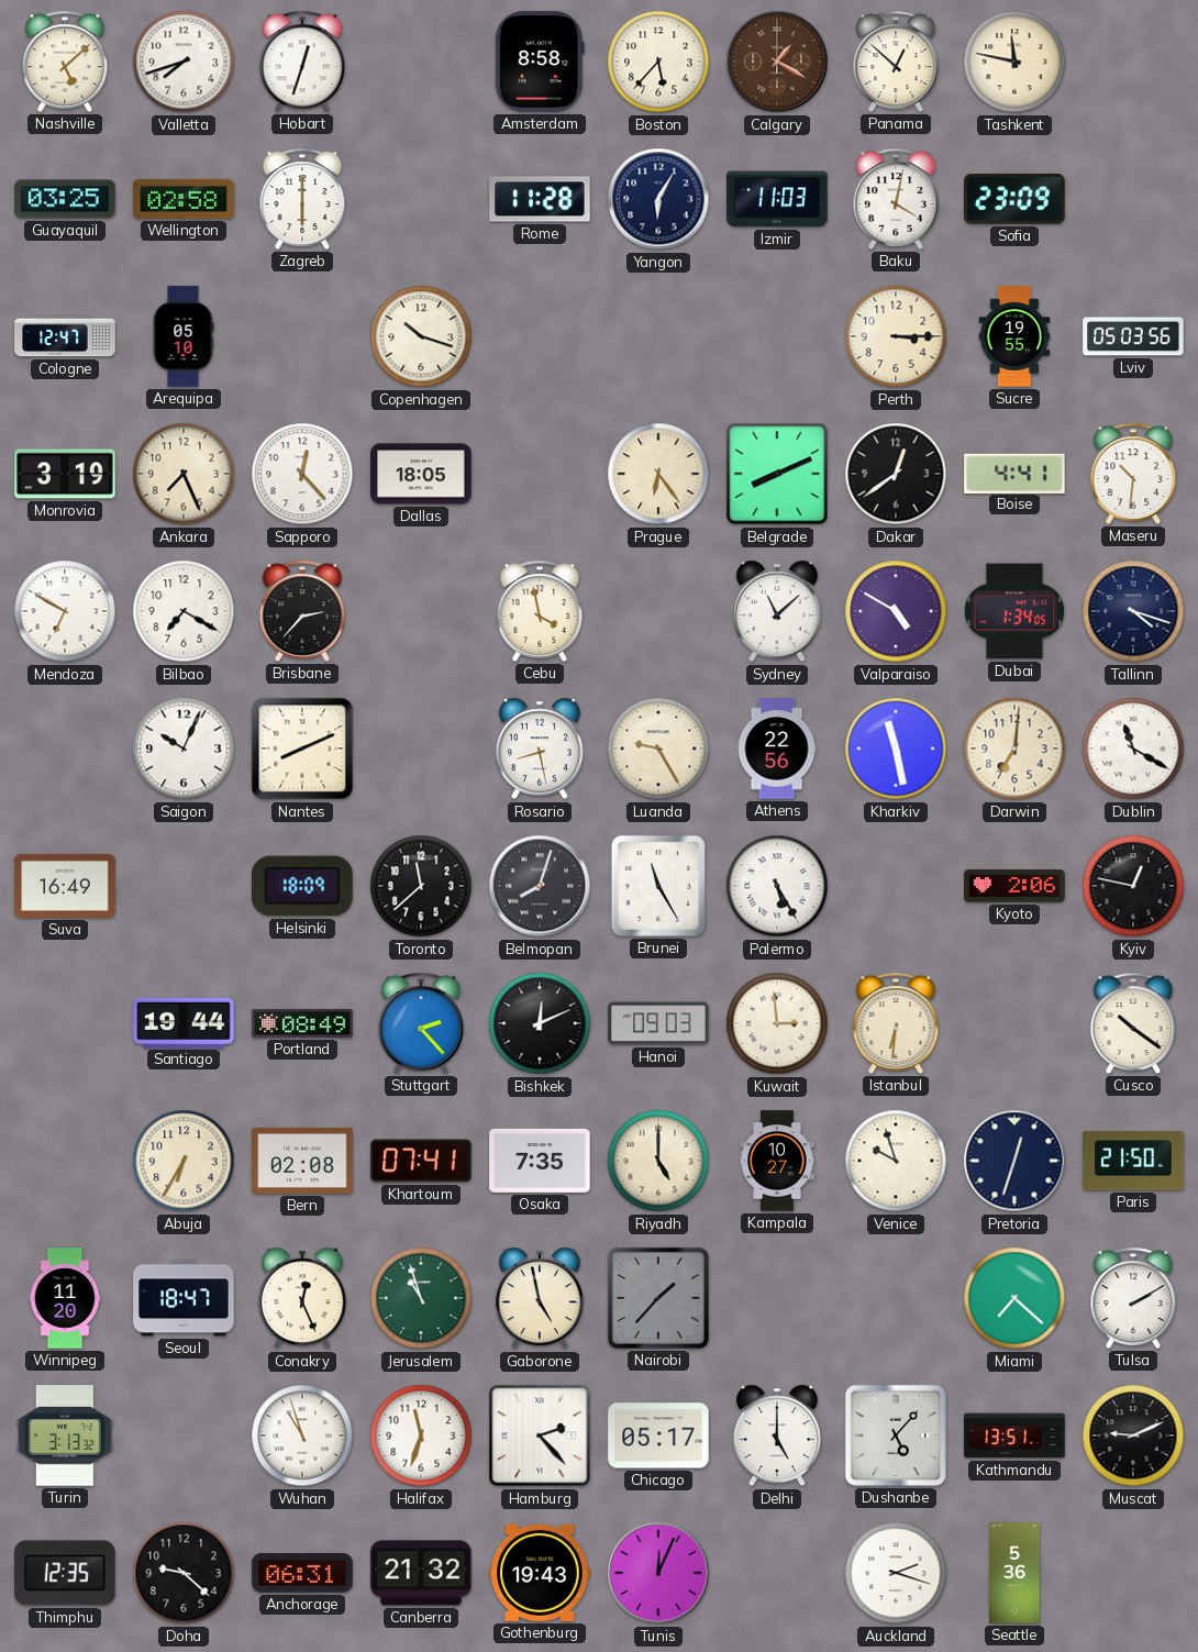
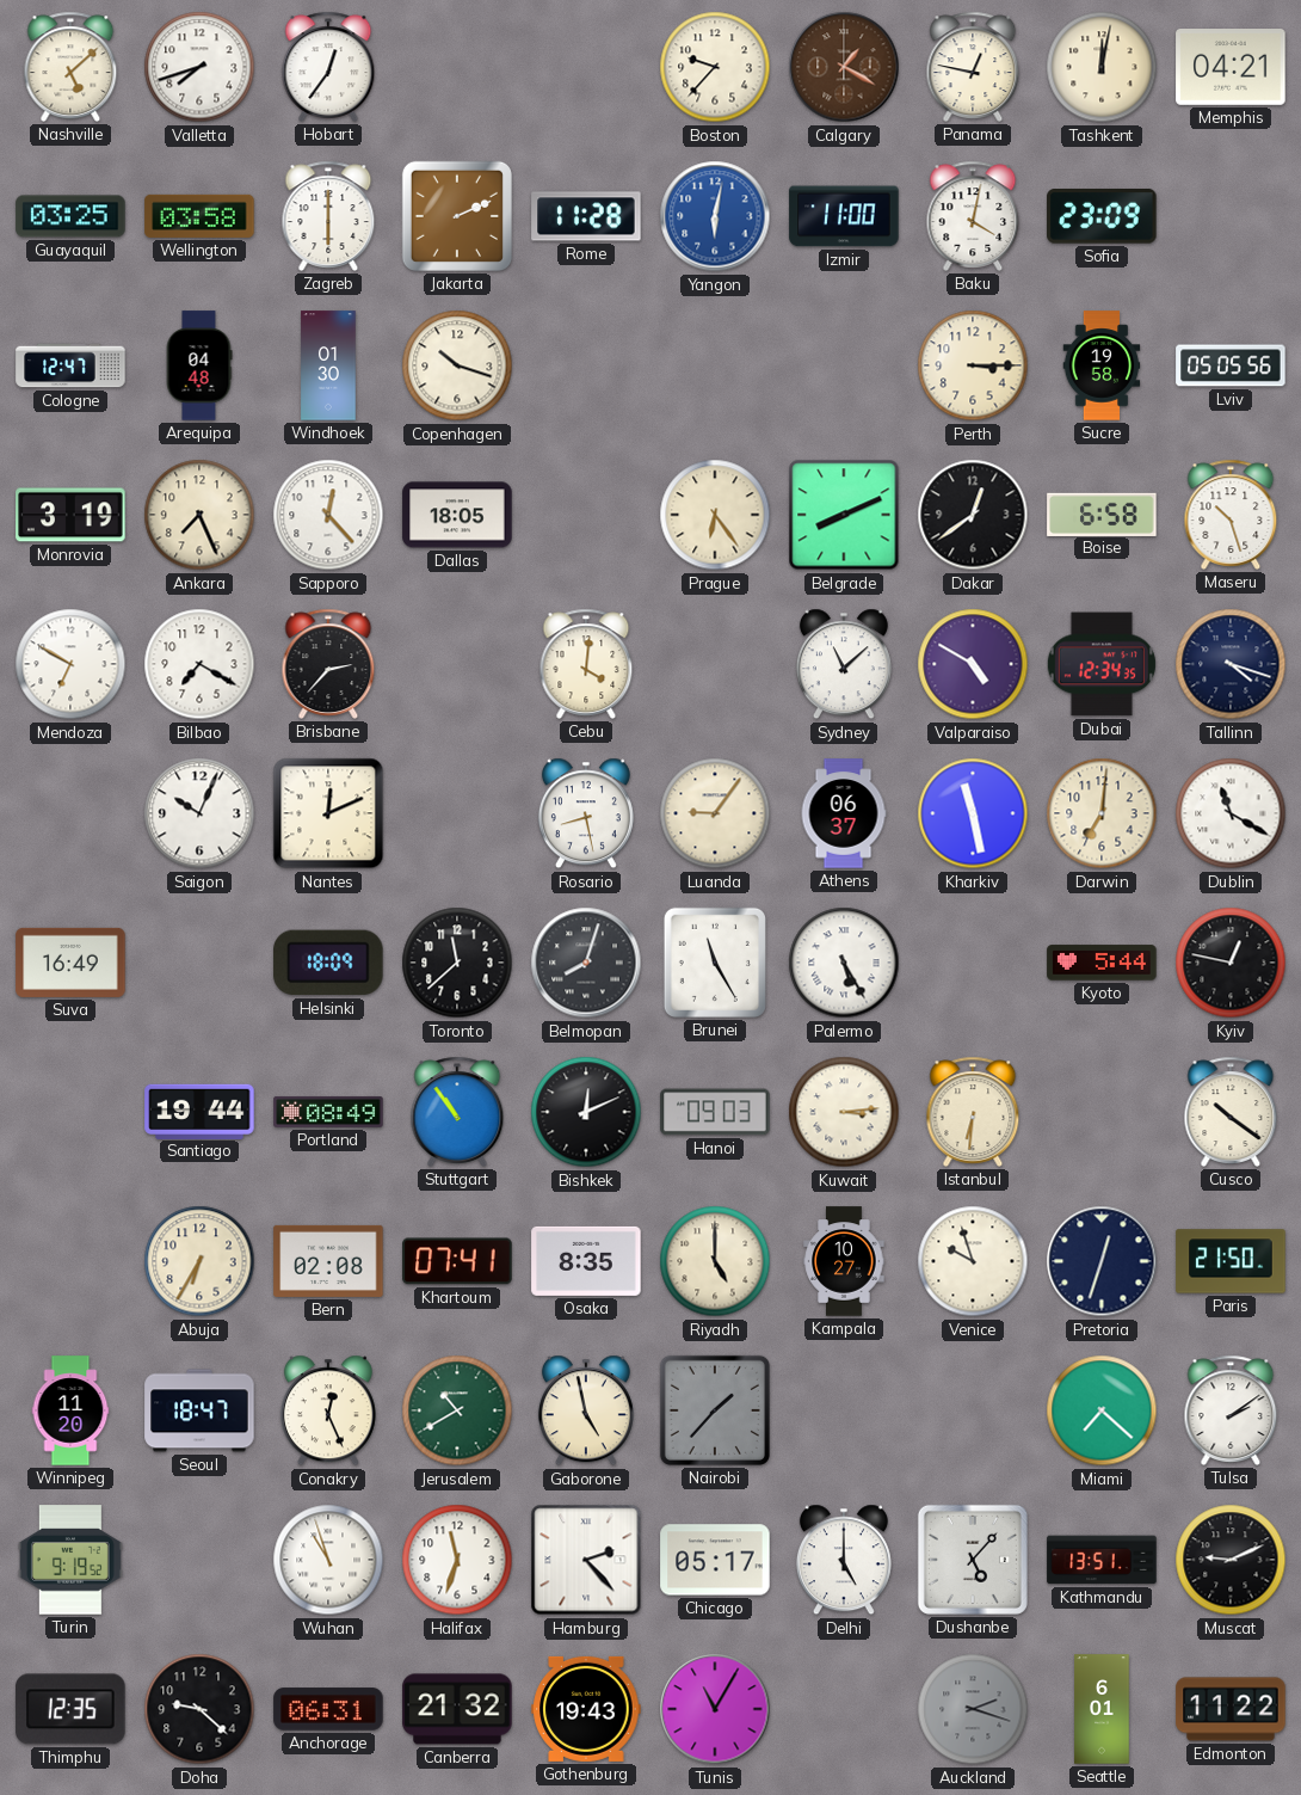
Hobart: 12:33 -> 12:36
Amsterdam: 8:58 -> none
Boston: 5:37 -> 9:37
Panama: 12:52 -> 12:47
Tashkent: 11:47 -> 12:02
Memphis: none -> 04:21
Wellington: 02:58 -> 03:58
Jakarta: none -> 2:11
Yangon: 6:05 -> 6:02
Yangon dial: navy -> blue
Izmir: 11:03 -> 11:00
Arequipa: 05:10 -> 04:48
Windhoek: none -> 01:30
Sucre: 19:55 -> 19:58
Lviv: 05:03 -> 05:05
Boise: 4:41 -> 6:58
Maseru: 10:31 -> 10:27
Cebu: 3:58 -> 4:01
Dubai: 1:34 -> 12:34
Nantes: 8:11 -> 12:11
Luanda: 9:25 -> 9:06
Athens: 22:56 -> 06:37
Kyoto: 2:06 -> 5:44
Stuttgart: 2:23 -> 10:54
Kuwait: 2:59 -> 3:14
Osaka: 7:35 -> 8:35
Jerusalem: 10:57 -> 10:40
Tulsa: 2:10 -> 2:09
Turin: 3:13 -> 9:19
Tunis: 12:04 -> 11:05
Auckland dial: white -> grey
Seattle: 5:36 -> 6:01
Edmonton: none -> 11:22
